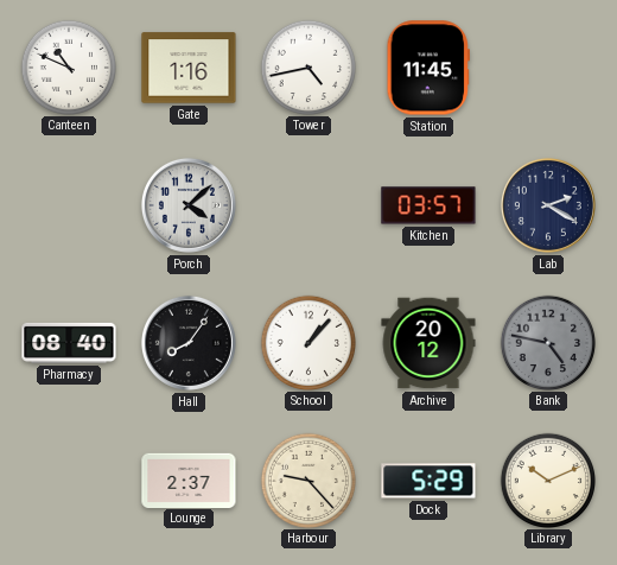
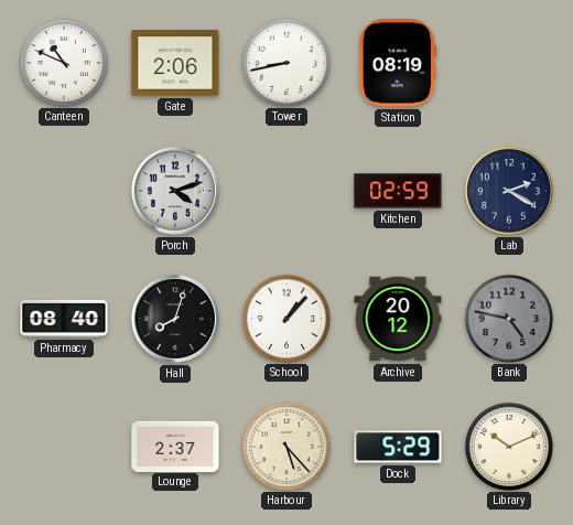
Gate: 1:16 -> 2:06
Tower: 4:43 -> 8:43
Station: 11:45 -> 08:19
Porch: 4:08 -> 4:12
Kitchen: 03:57 -> 02:59
Hall: 8:06 -> 8:03
Harbour: 9:23 -> 5:23
